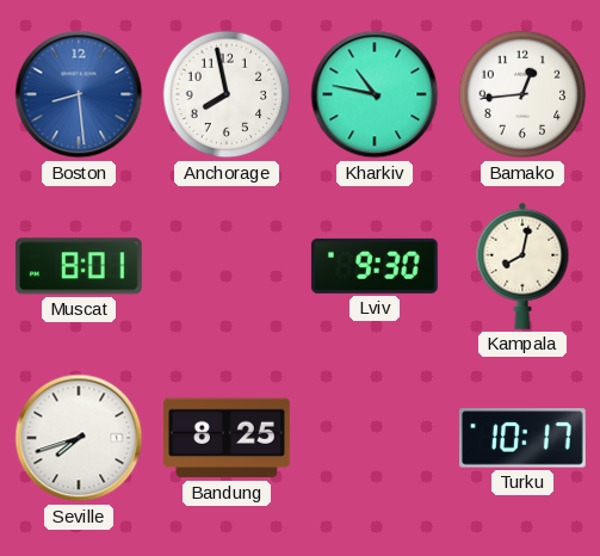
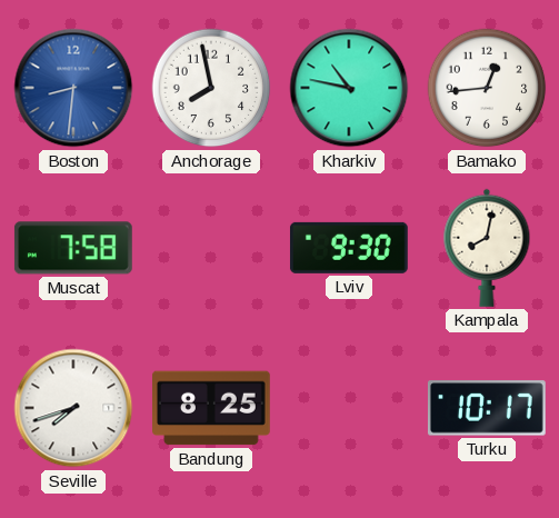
Boston: 8:29 -> 8:31
Muscat: 8:01 -> 7:58
